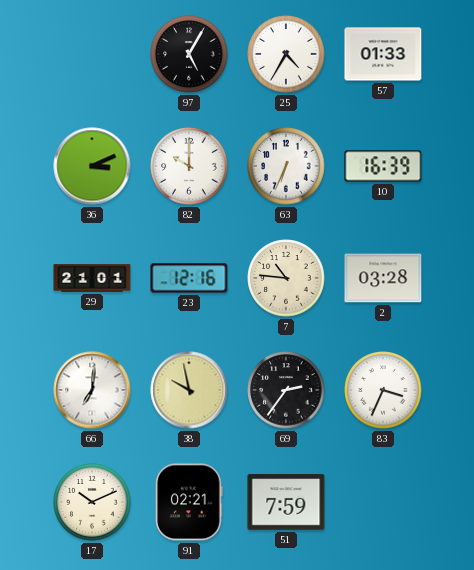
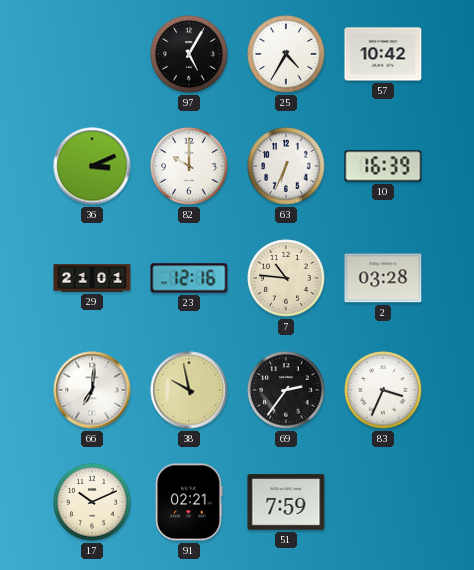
57: 01:33 -> 10:42
